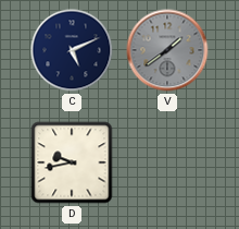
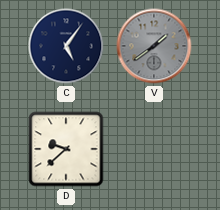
C: 5:11 -> 5:06
D: 9:43 -> 9:38
